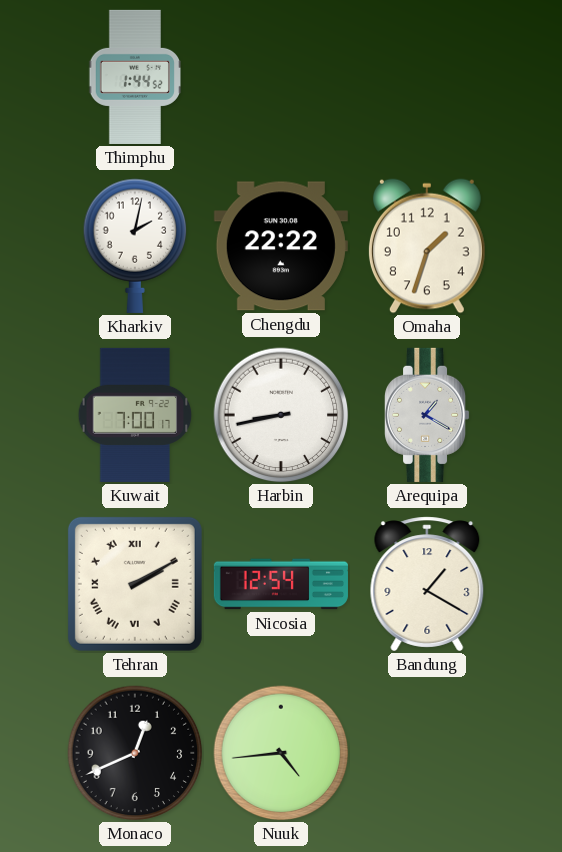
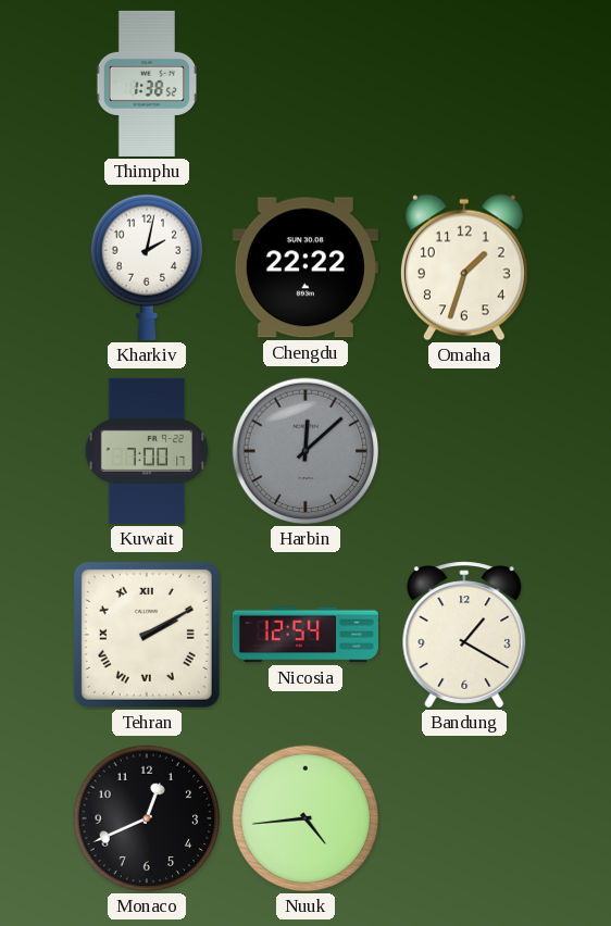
Thimphu: 1:44 -> 1:38
Harbin: 8:43 -> 12:08
Harbin dial: white -> grey
Arequipa: 1:20 -> none
